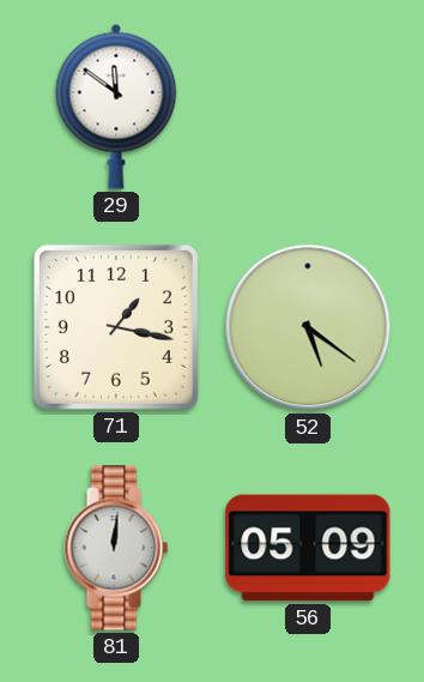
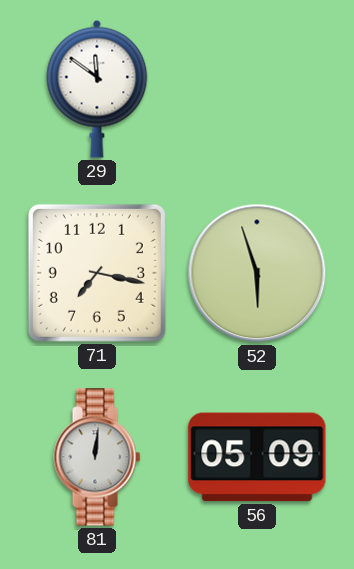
71: 1:17 -> 7:17
52: 5:21 -> 5:57
